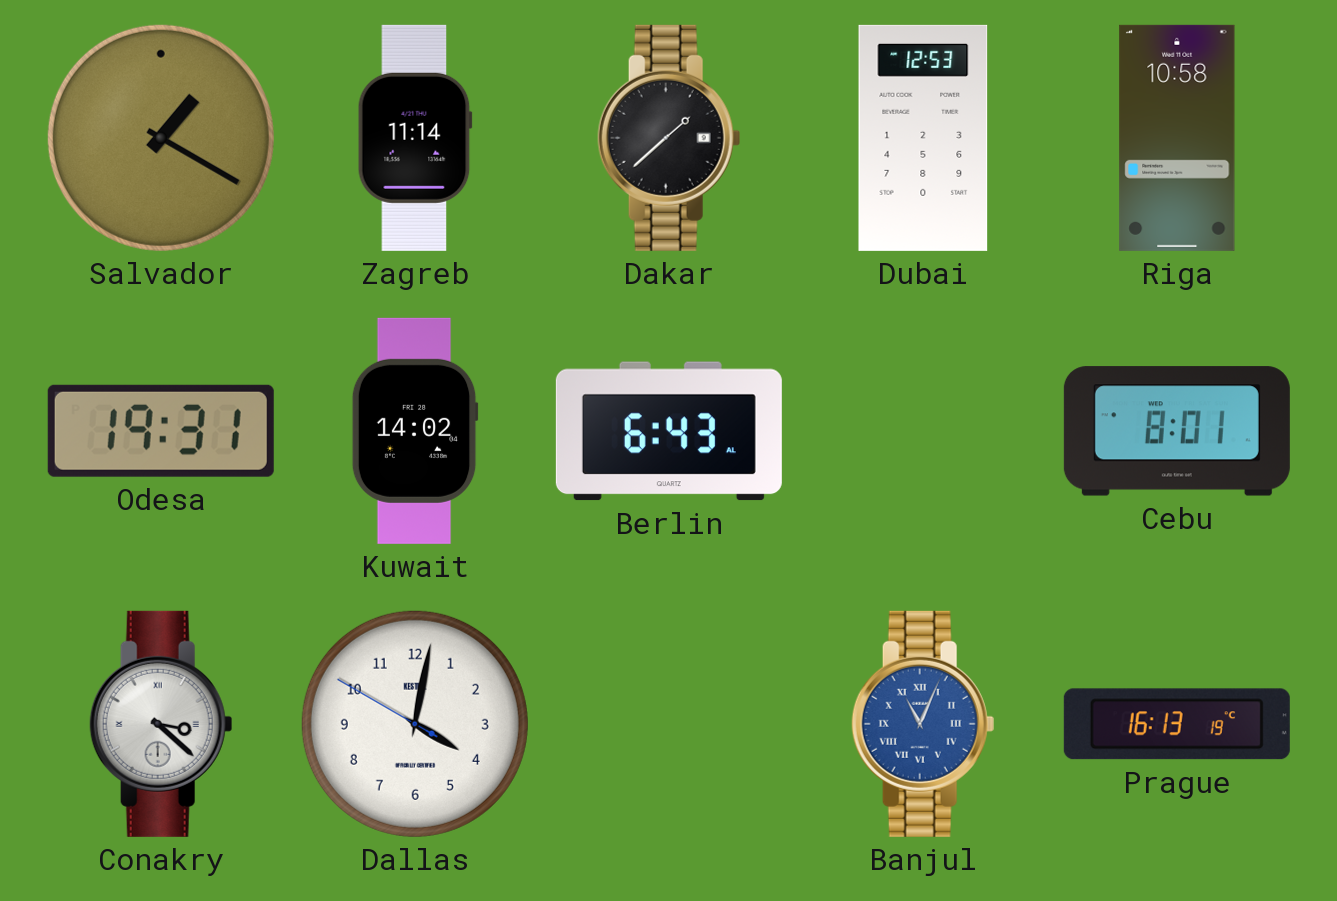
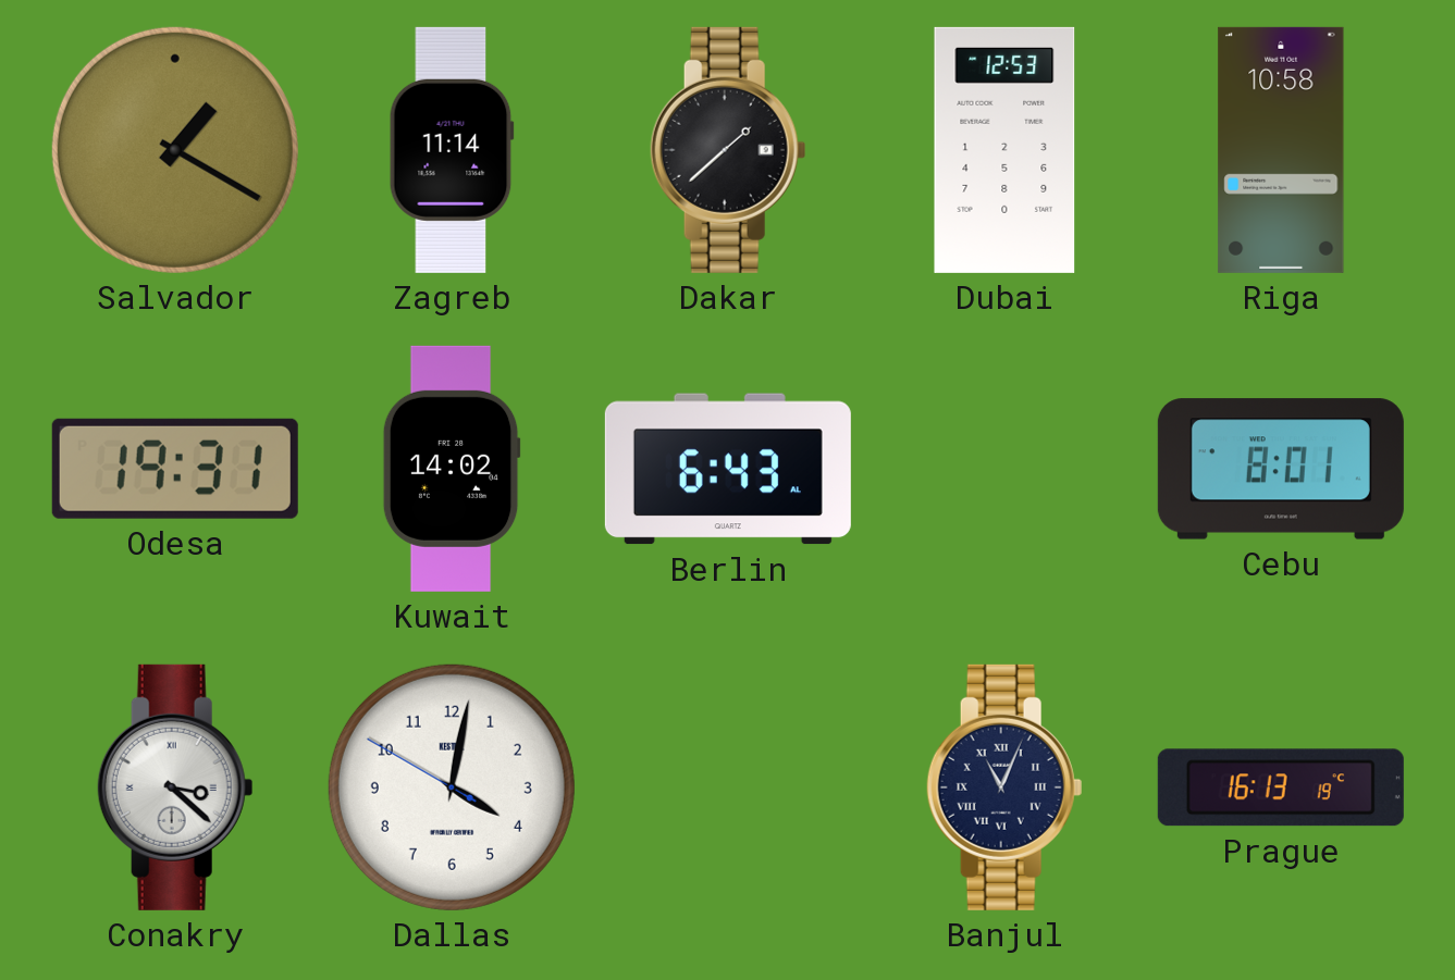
Banjul dial: blue -> navy
